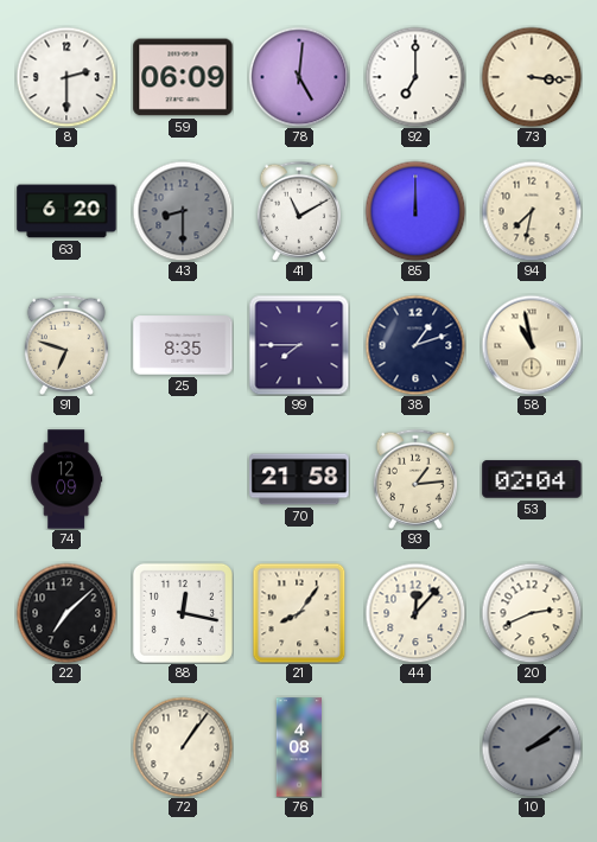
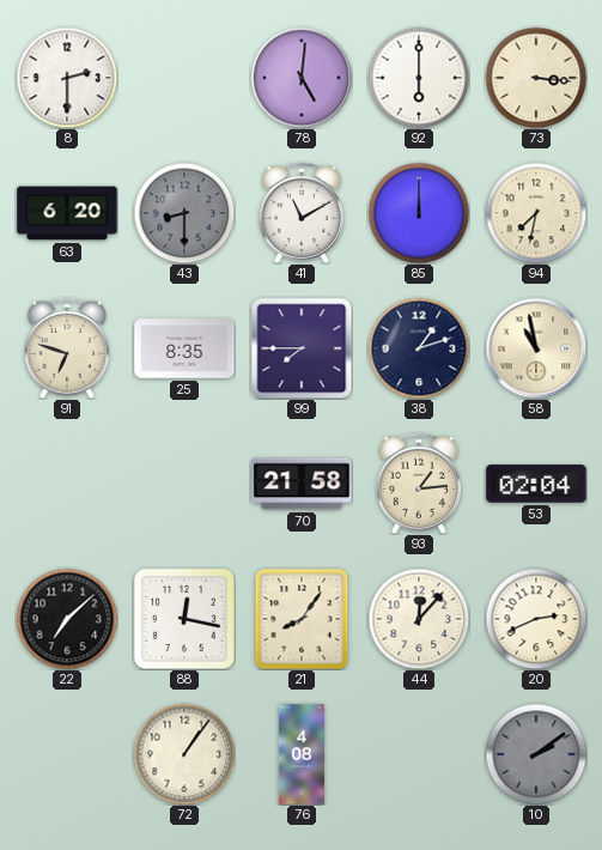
59: 06:09 -> none
92: 7:00 -> 6:00
74: 12:09 -> none
